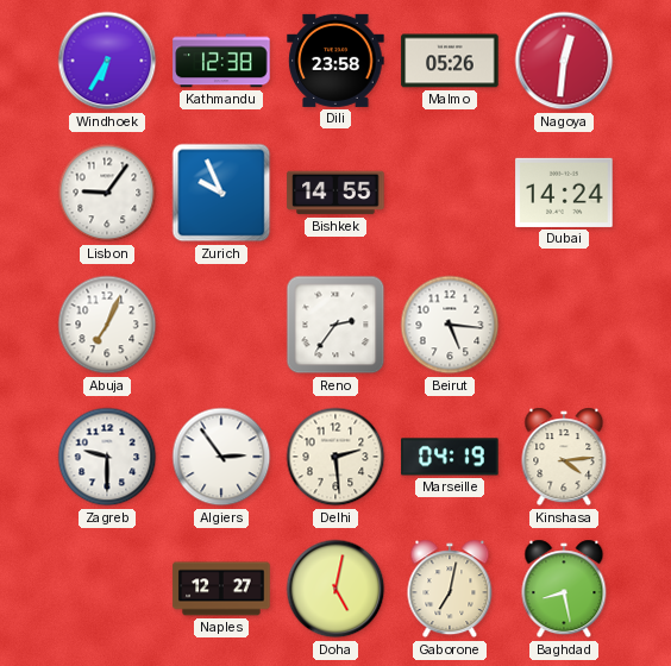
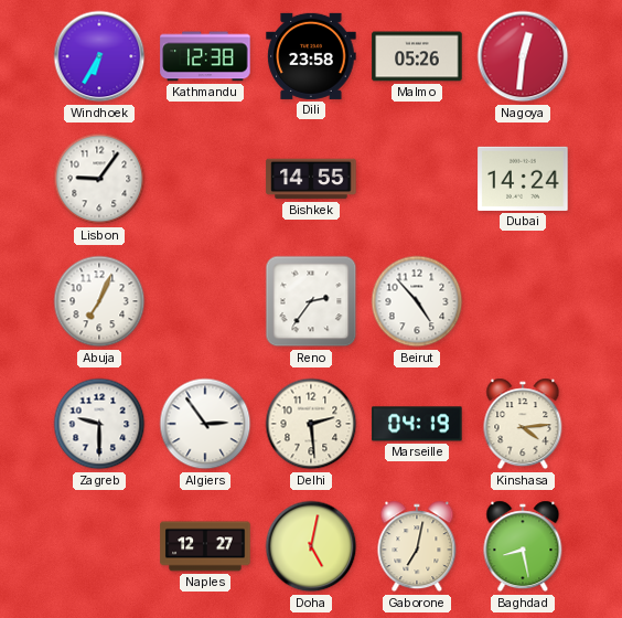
Zurich: 9:56 -> none
Beirut: 5:16 -> 4:53
